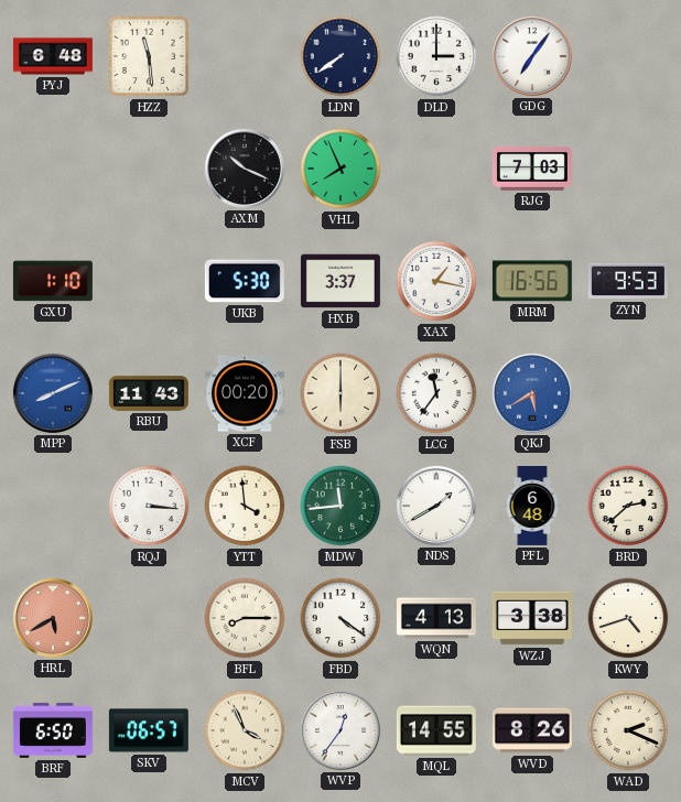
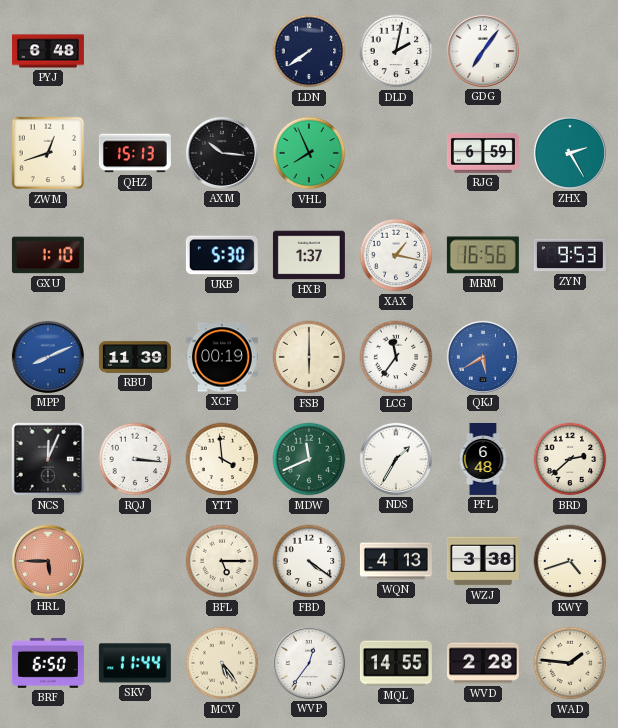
HZZ: 11:29 -> none
DLD: 3:00 -> 2:02
ZWM: none -> 12:42
QHZ: none -> 15:13
AXM: 10:19 -> 10:16
RJG: 7:03 -> 6:59
ZHX: none -> 2:25
HXB: 3:37 -> 1:37
RBU: 11:43 -> 11:39
XCF: 00:20 -> 00:19
NCS: none -> 12:04
MDW: 11:44 -> 11:41
NDS: 1:40 -> 1:35
HRL: 5:40 -> 5:45
BFL: 8:15 -> 5:15
SKV: 06:57 -> 11:44
MCV: 3:56 -> 5:24
WVD: 8:26 -> 2:28
WAD: 2:19 -> 1:46
